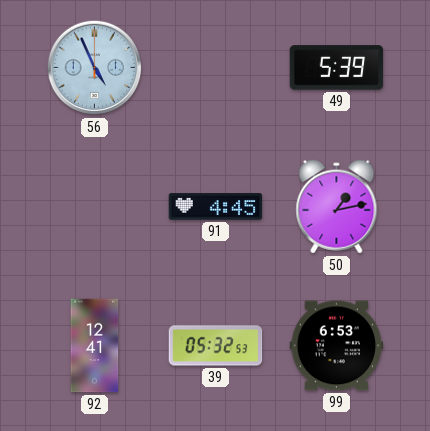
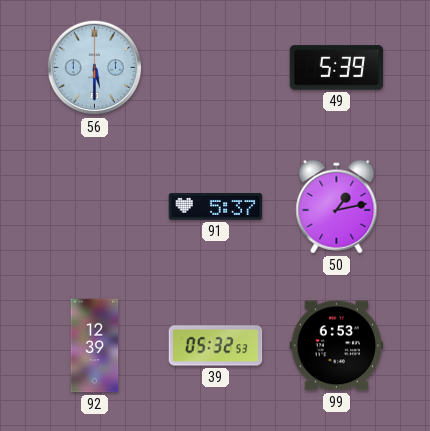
56: 4:56 -> 5:30
91: 4:45 -> 5:37
92: 12:41 -> 12:39
